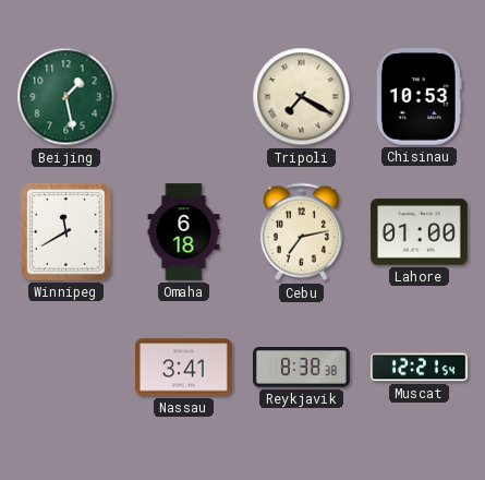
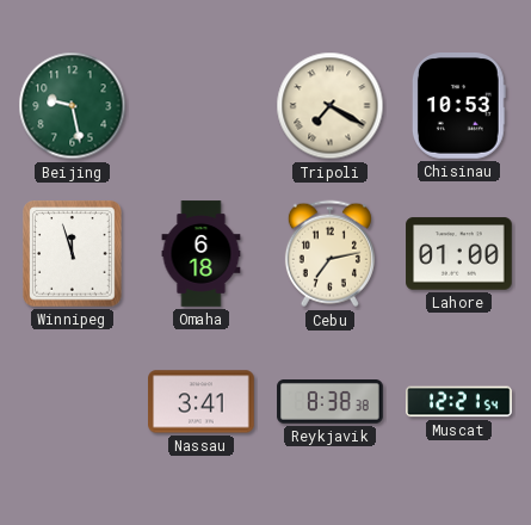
Beijing: 1:28 -> 9:28
Winnipeg: 11:40 -> 11:57
